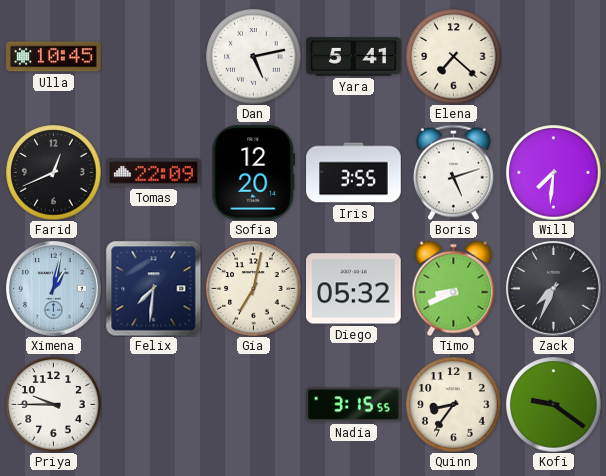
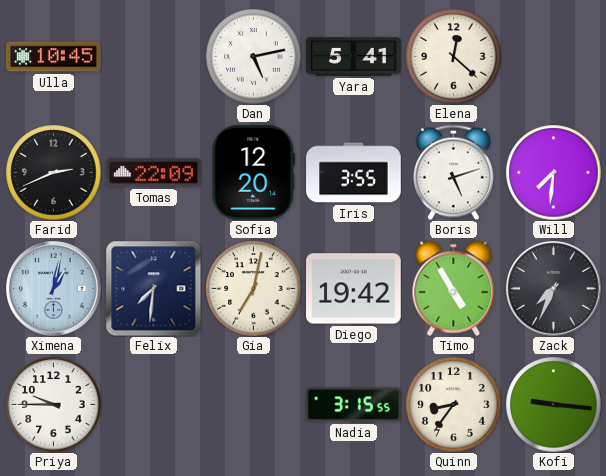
Elena: 7:22 -> 12:22
Farid: 12:41 -> 2:41
Diego: 05:32 -> 19:42
Timo: 8:41 -> 4:55
Kofi: 9:21 -> 9:16
